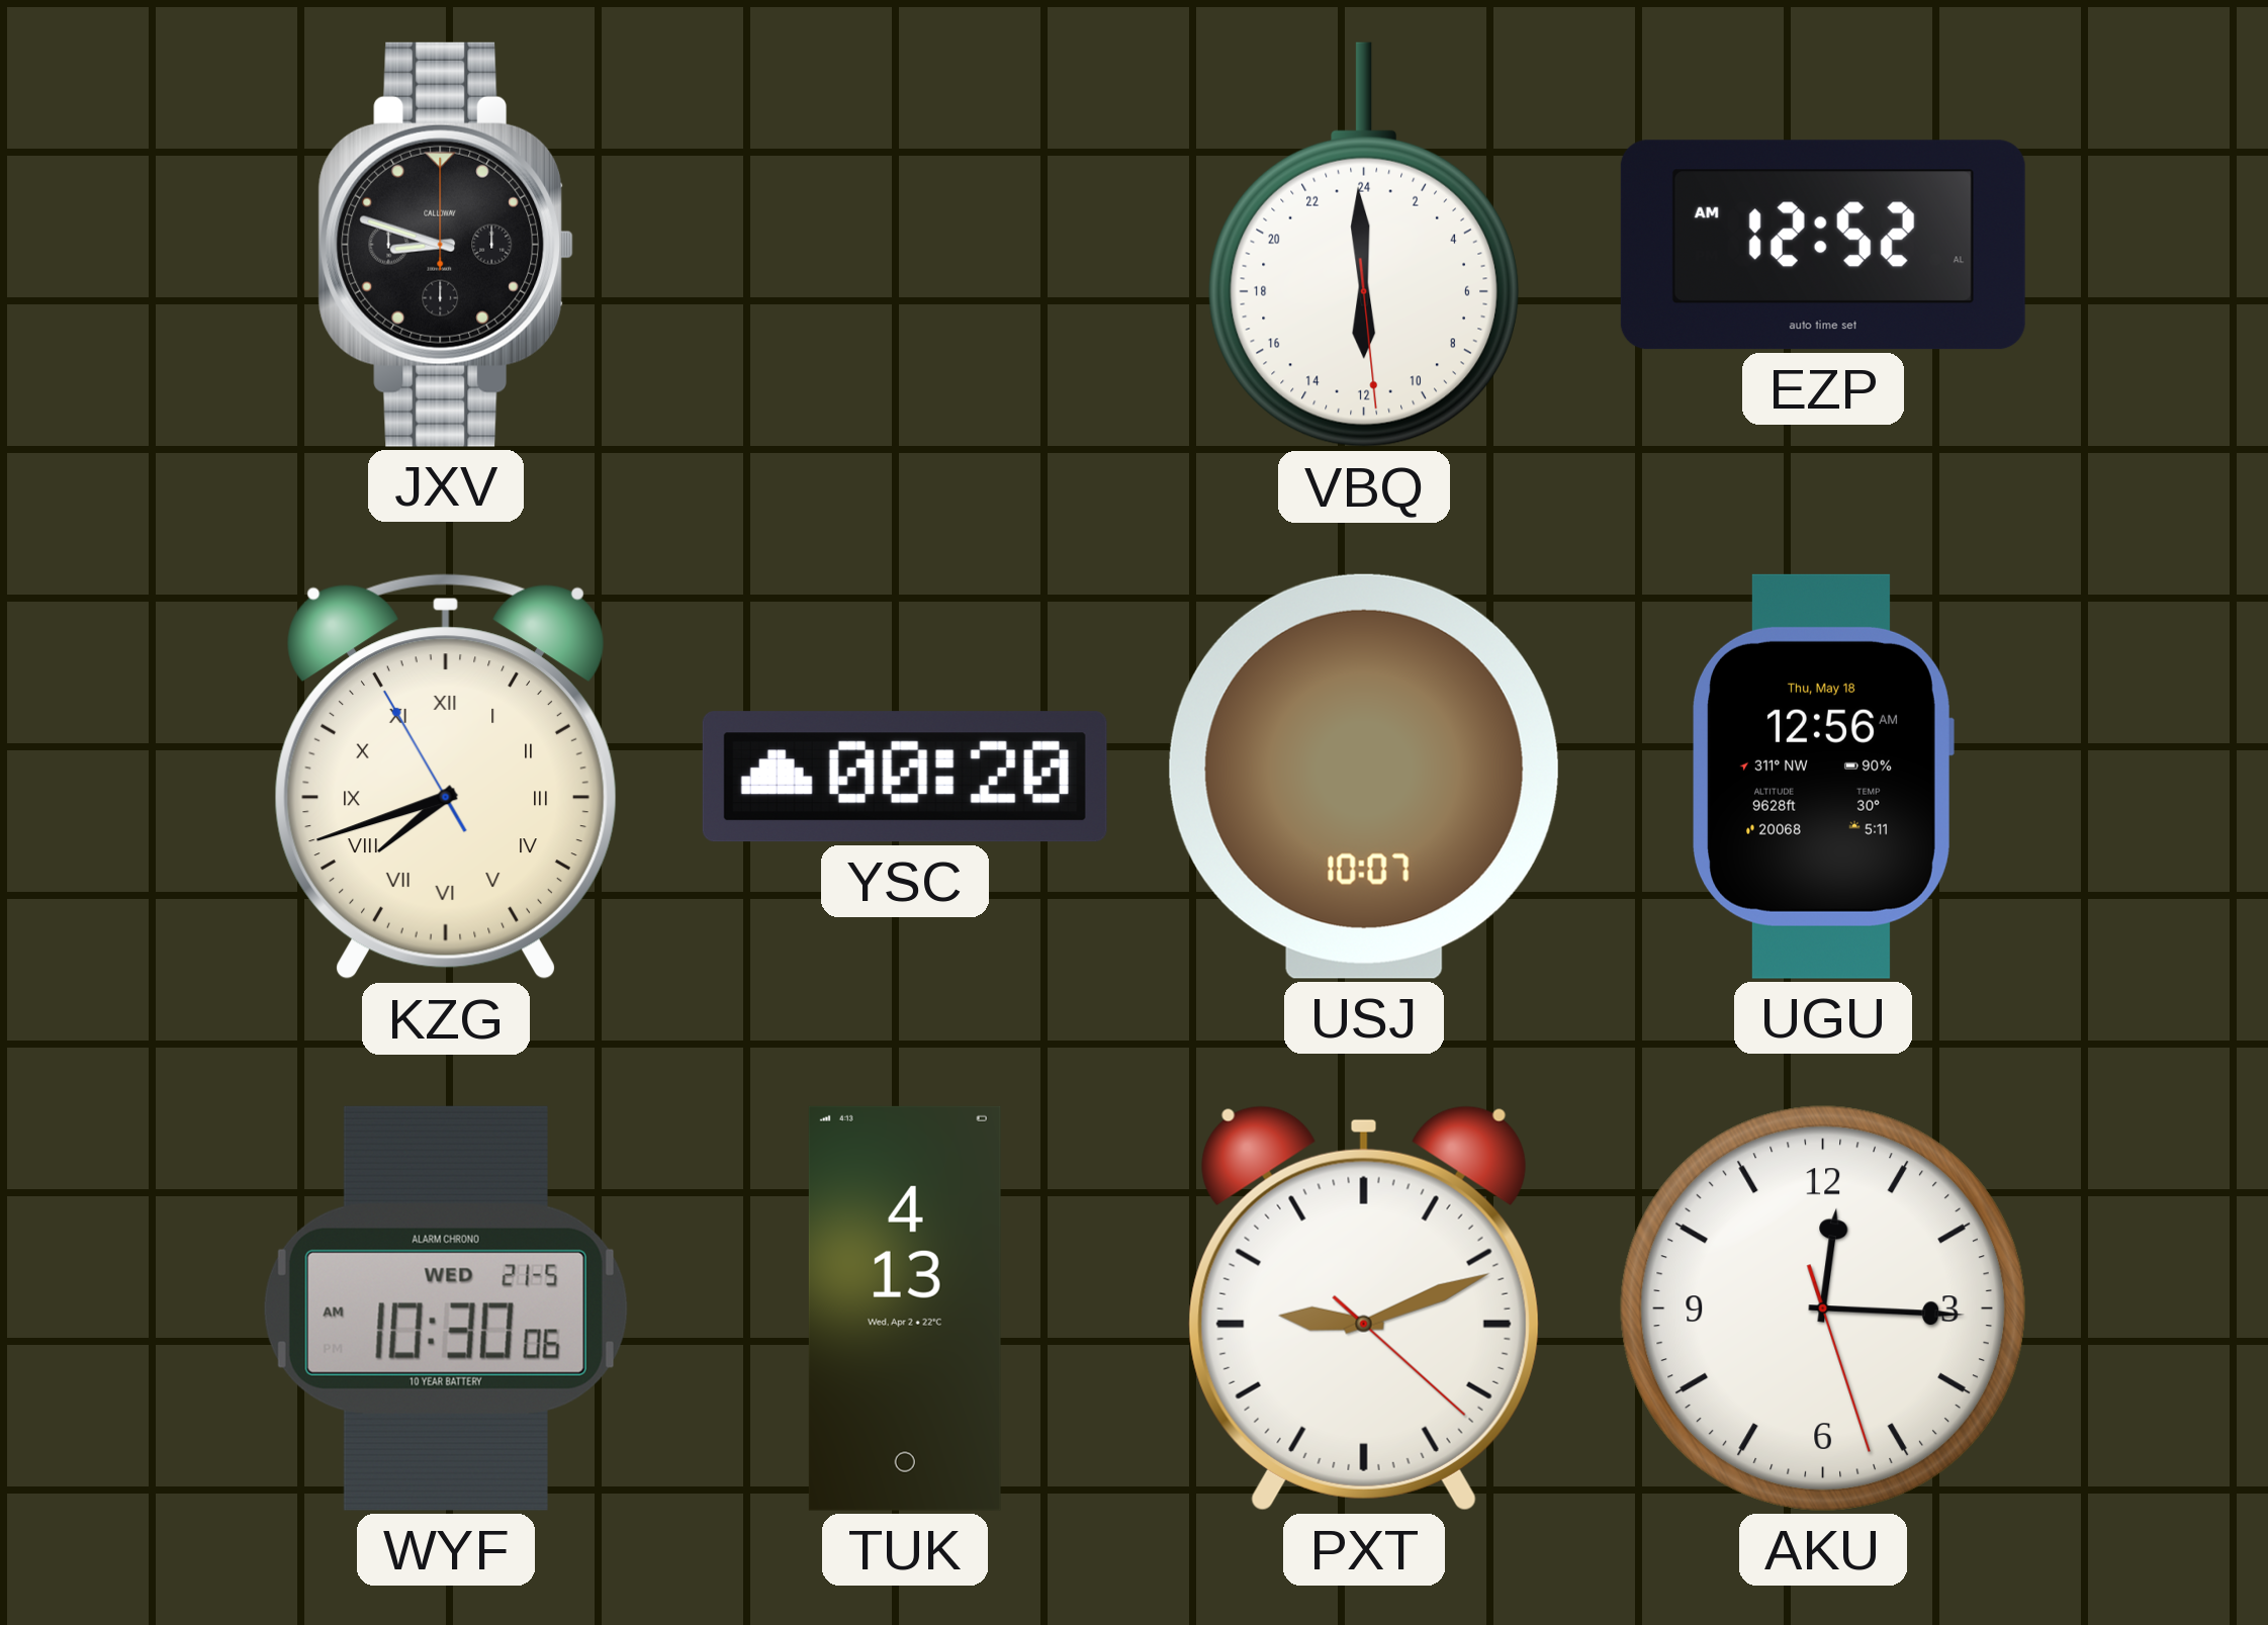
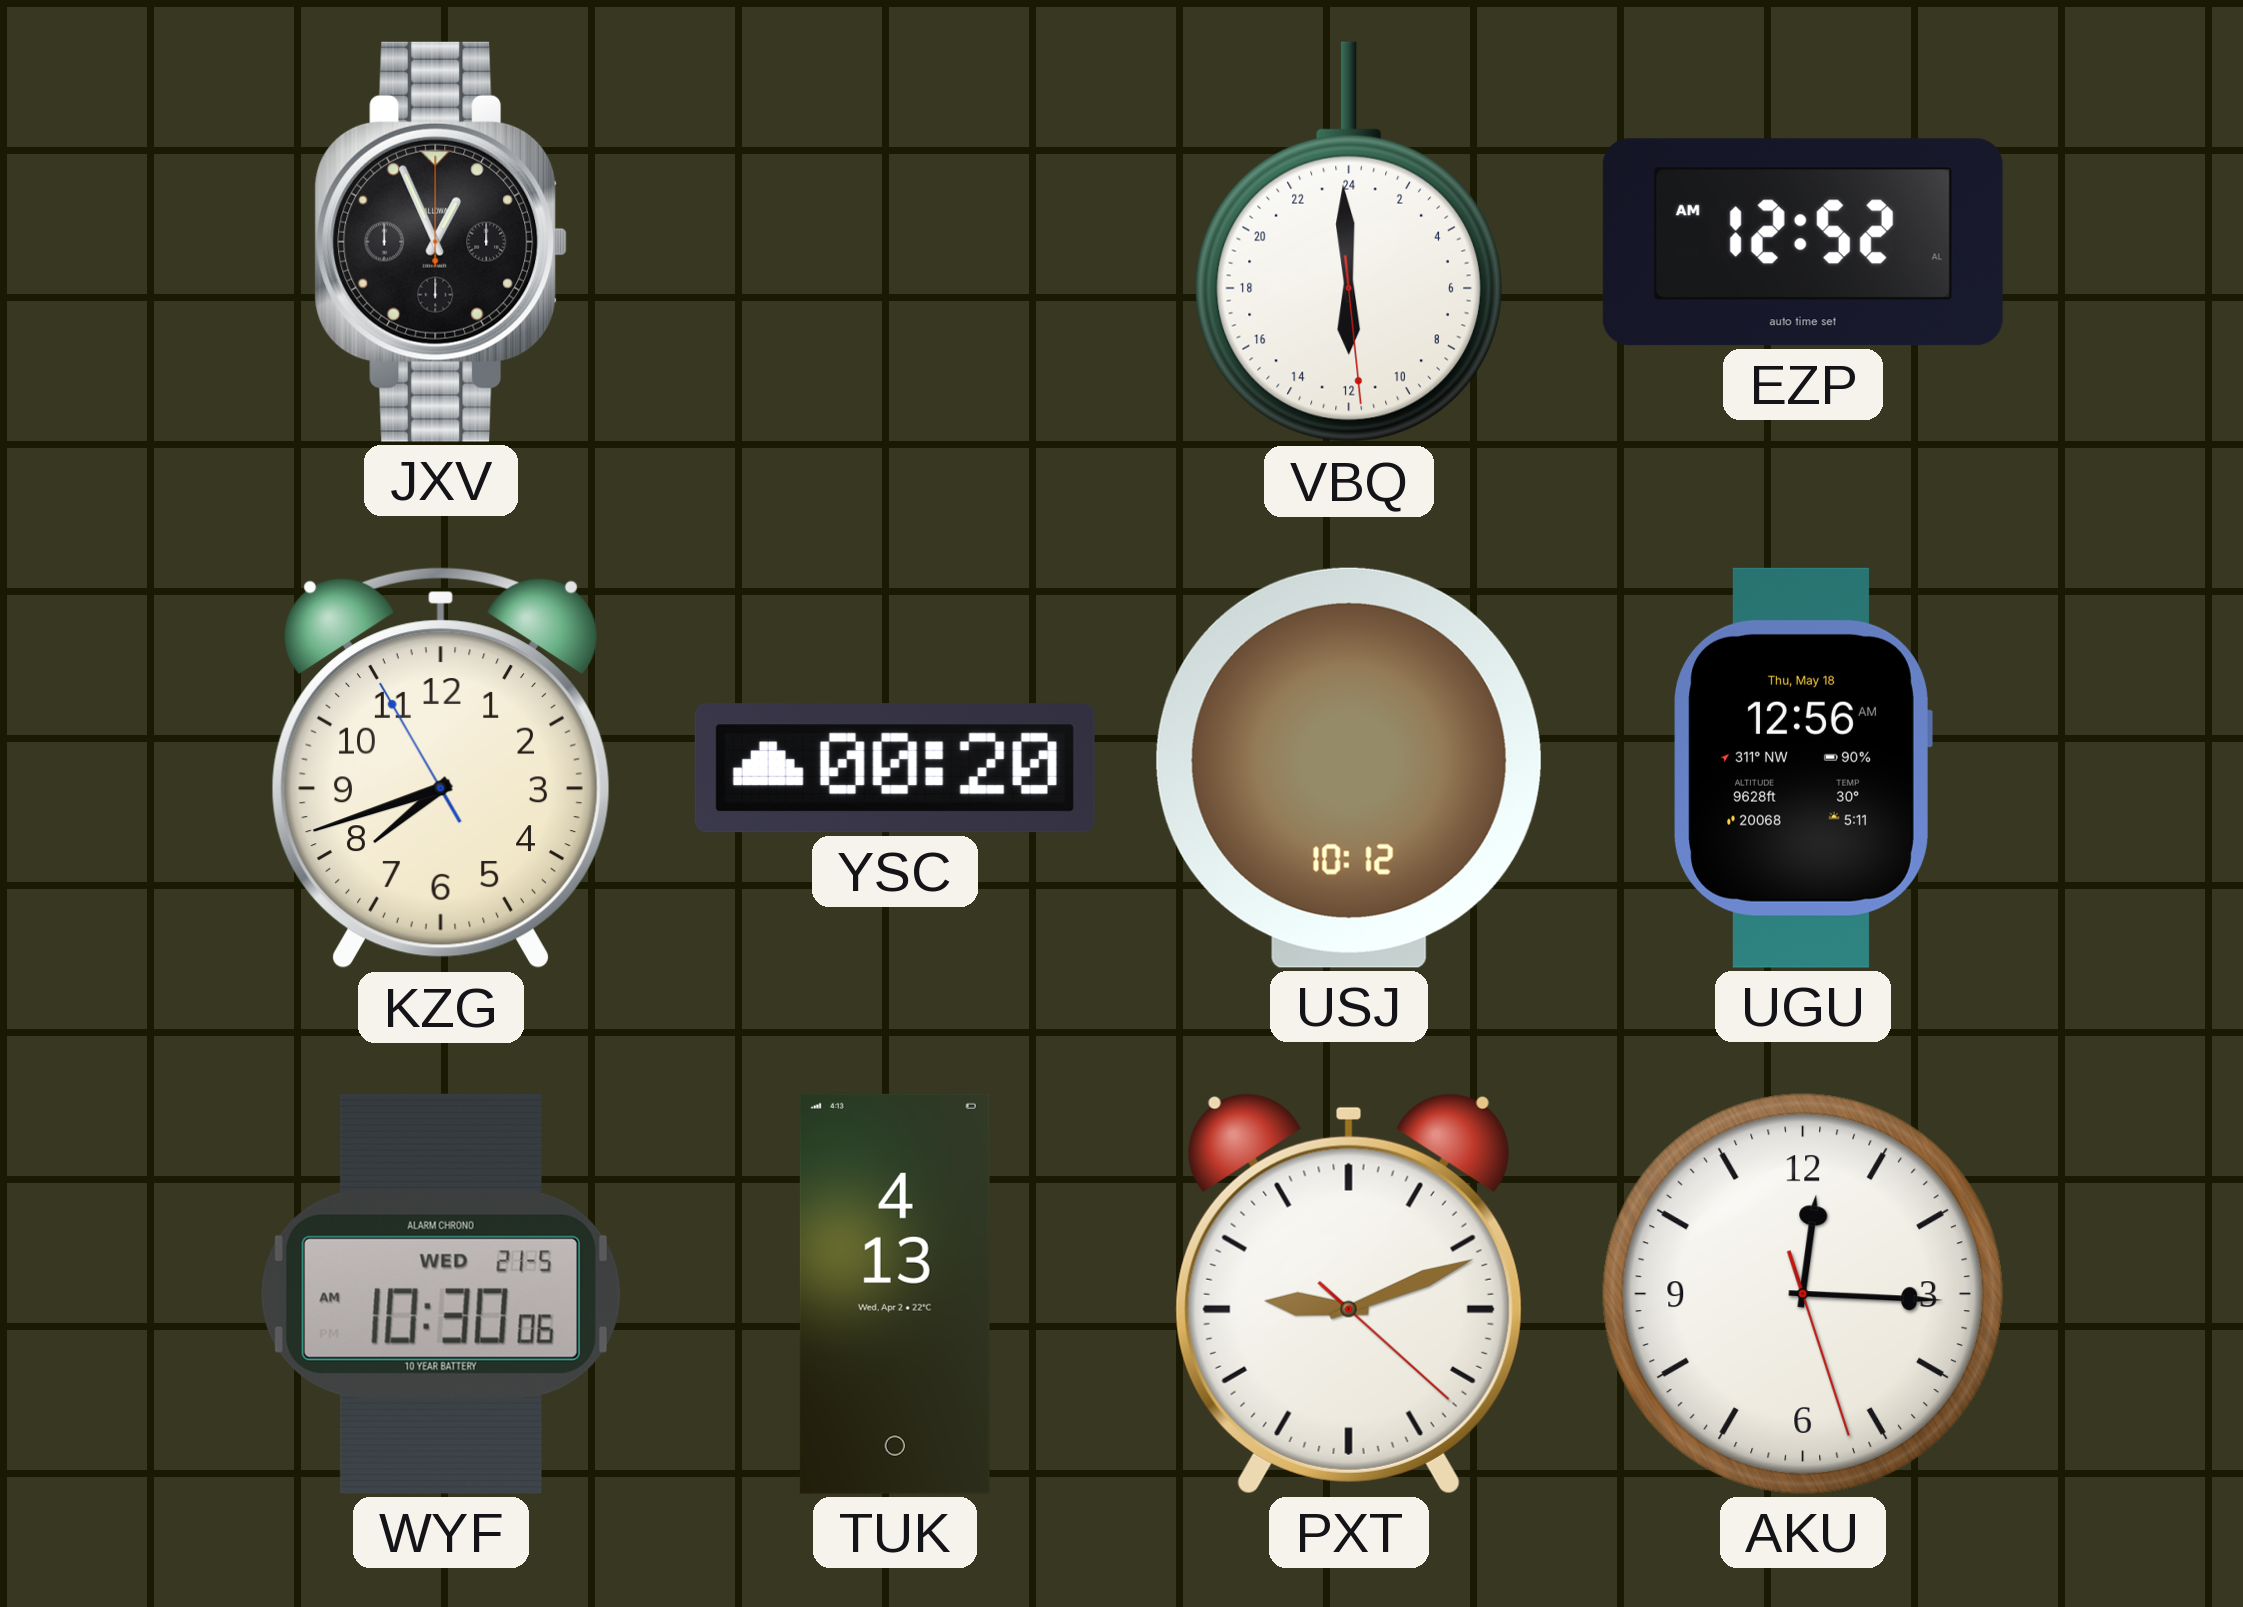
JXV: 8:48 -> 12:56
KZG numerals: Roman -> Arabic
USJ: 10:07 -> 10:12
